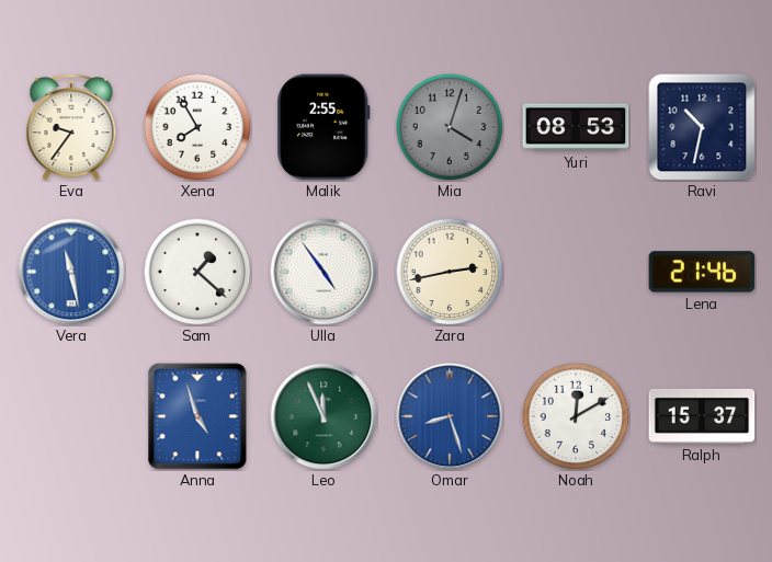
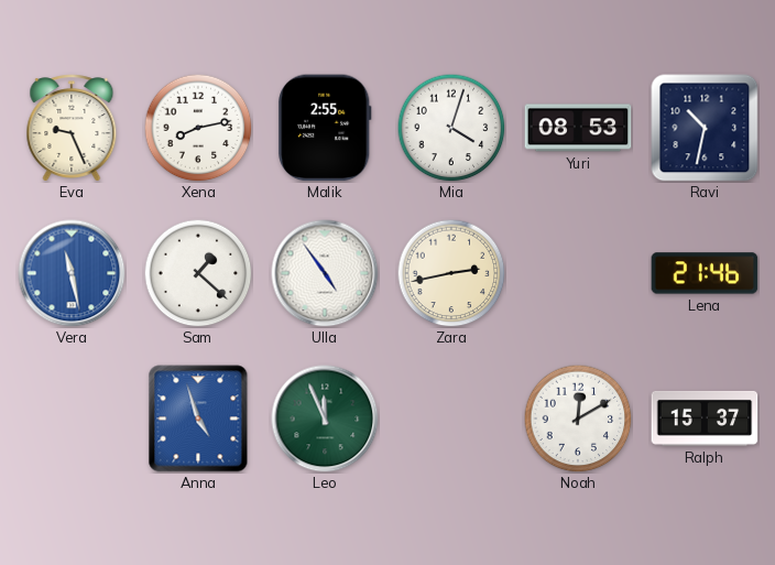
Eva: 9:36 -> 9:26
Xena: 7:55 -> 8:13
Mia dial: grey -> white
Omar: 8:27 -> none
